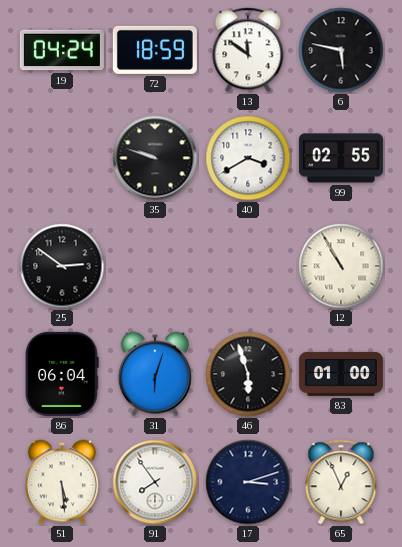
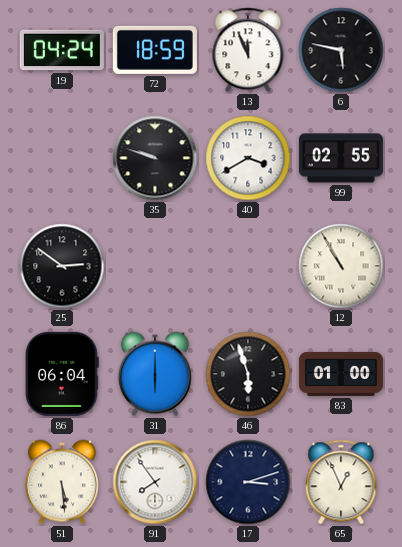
13: 11:51 -> 11:56
31: 6:03 -> 6:00
